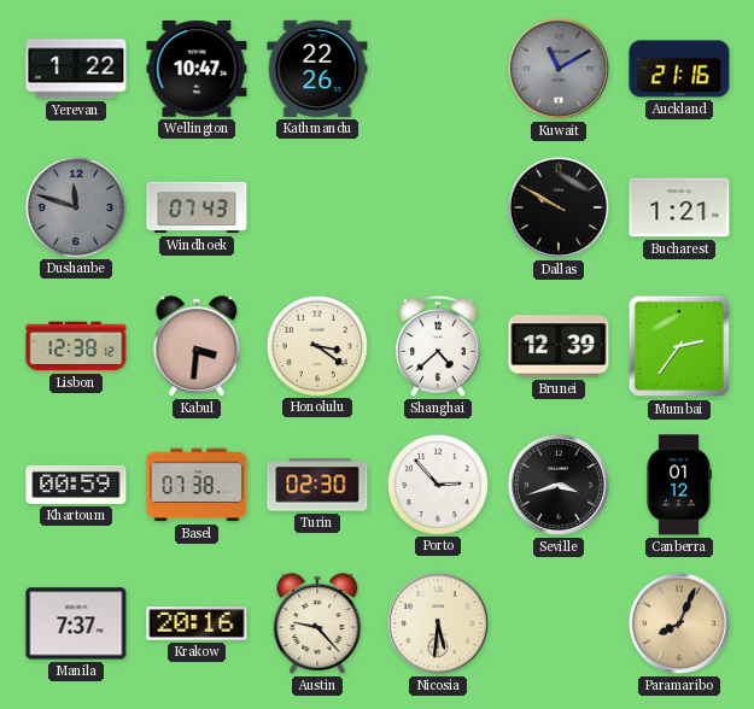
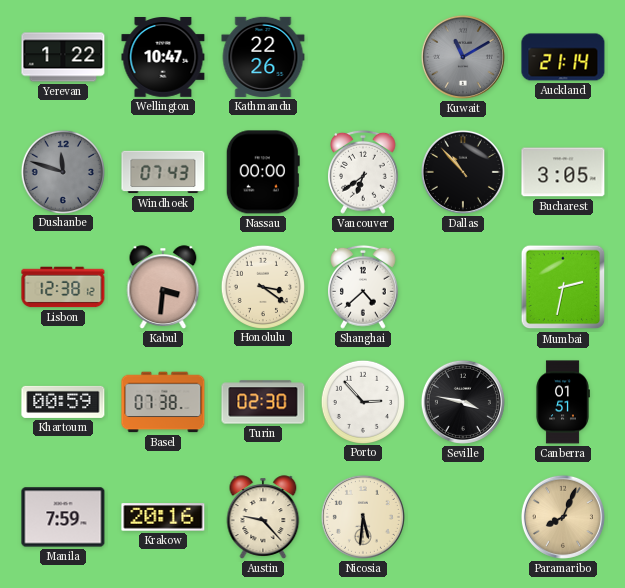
Auckland: 21:16 -> 21:14
Nassau: none -> 00:00
Vancouver: none -> 6:39
Dallas: 9:50 -> 10:53
Bucharest: 1:21 -> 3:05
Brunei: 12:39 -> none
Mumbai: 2:36 -> 2:32
Seville: 3:42 -> 3:47
Canberra: 01:12 -> 01:51
Manila: 7:37 -> 7:59
